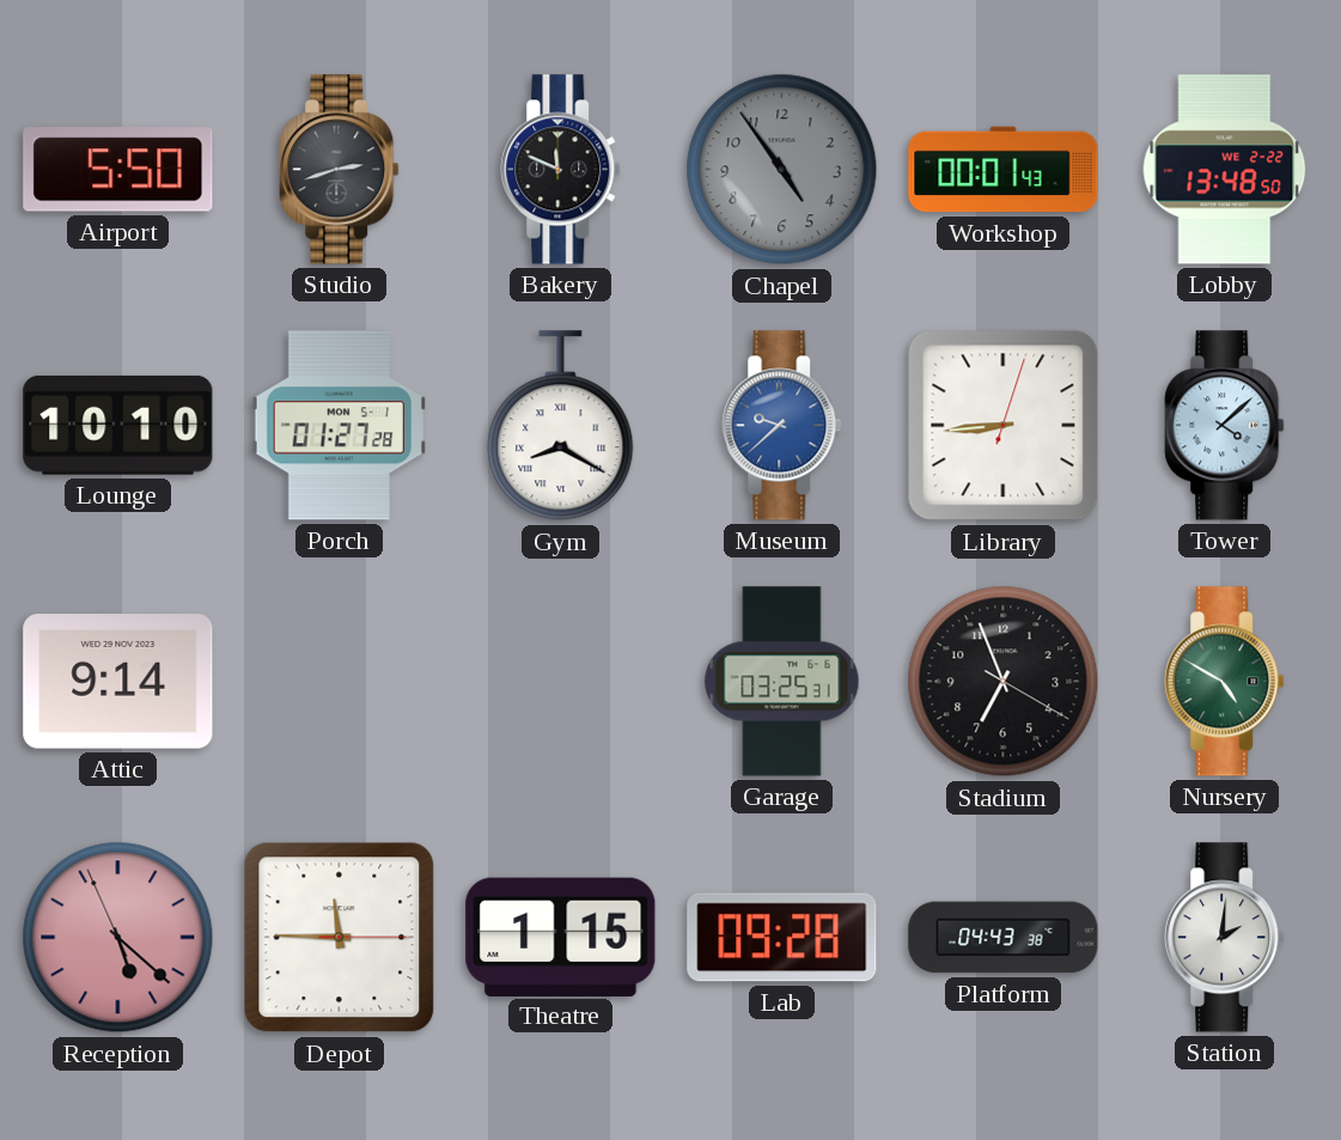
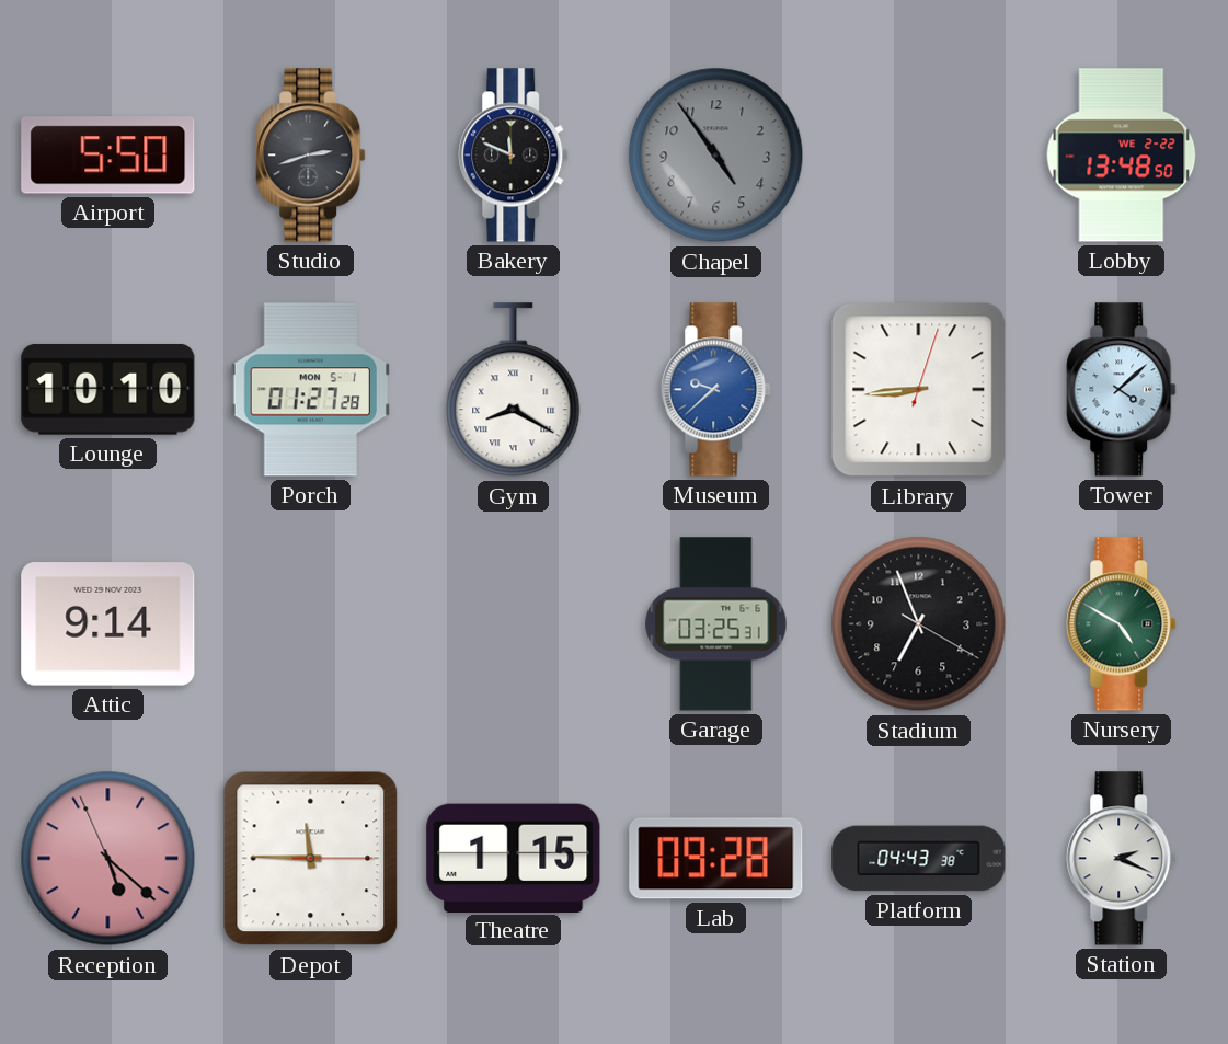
Workshop: 00:01 -> none
Station: 2:01 -> 2:19
